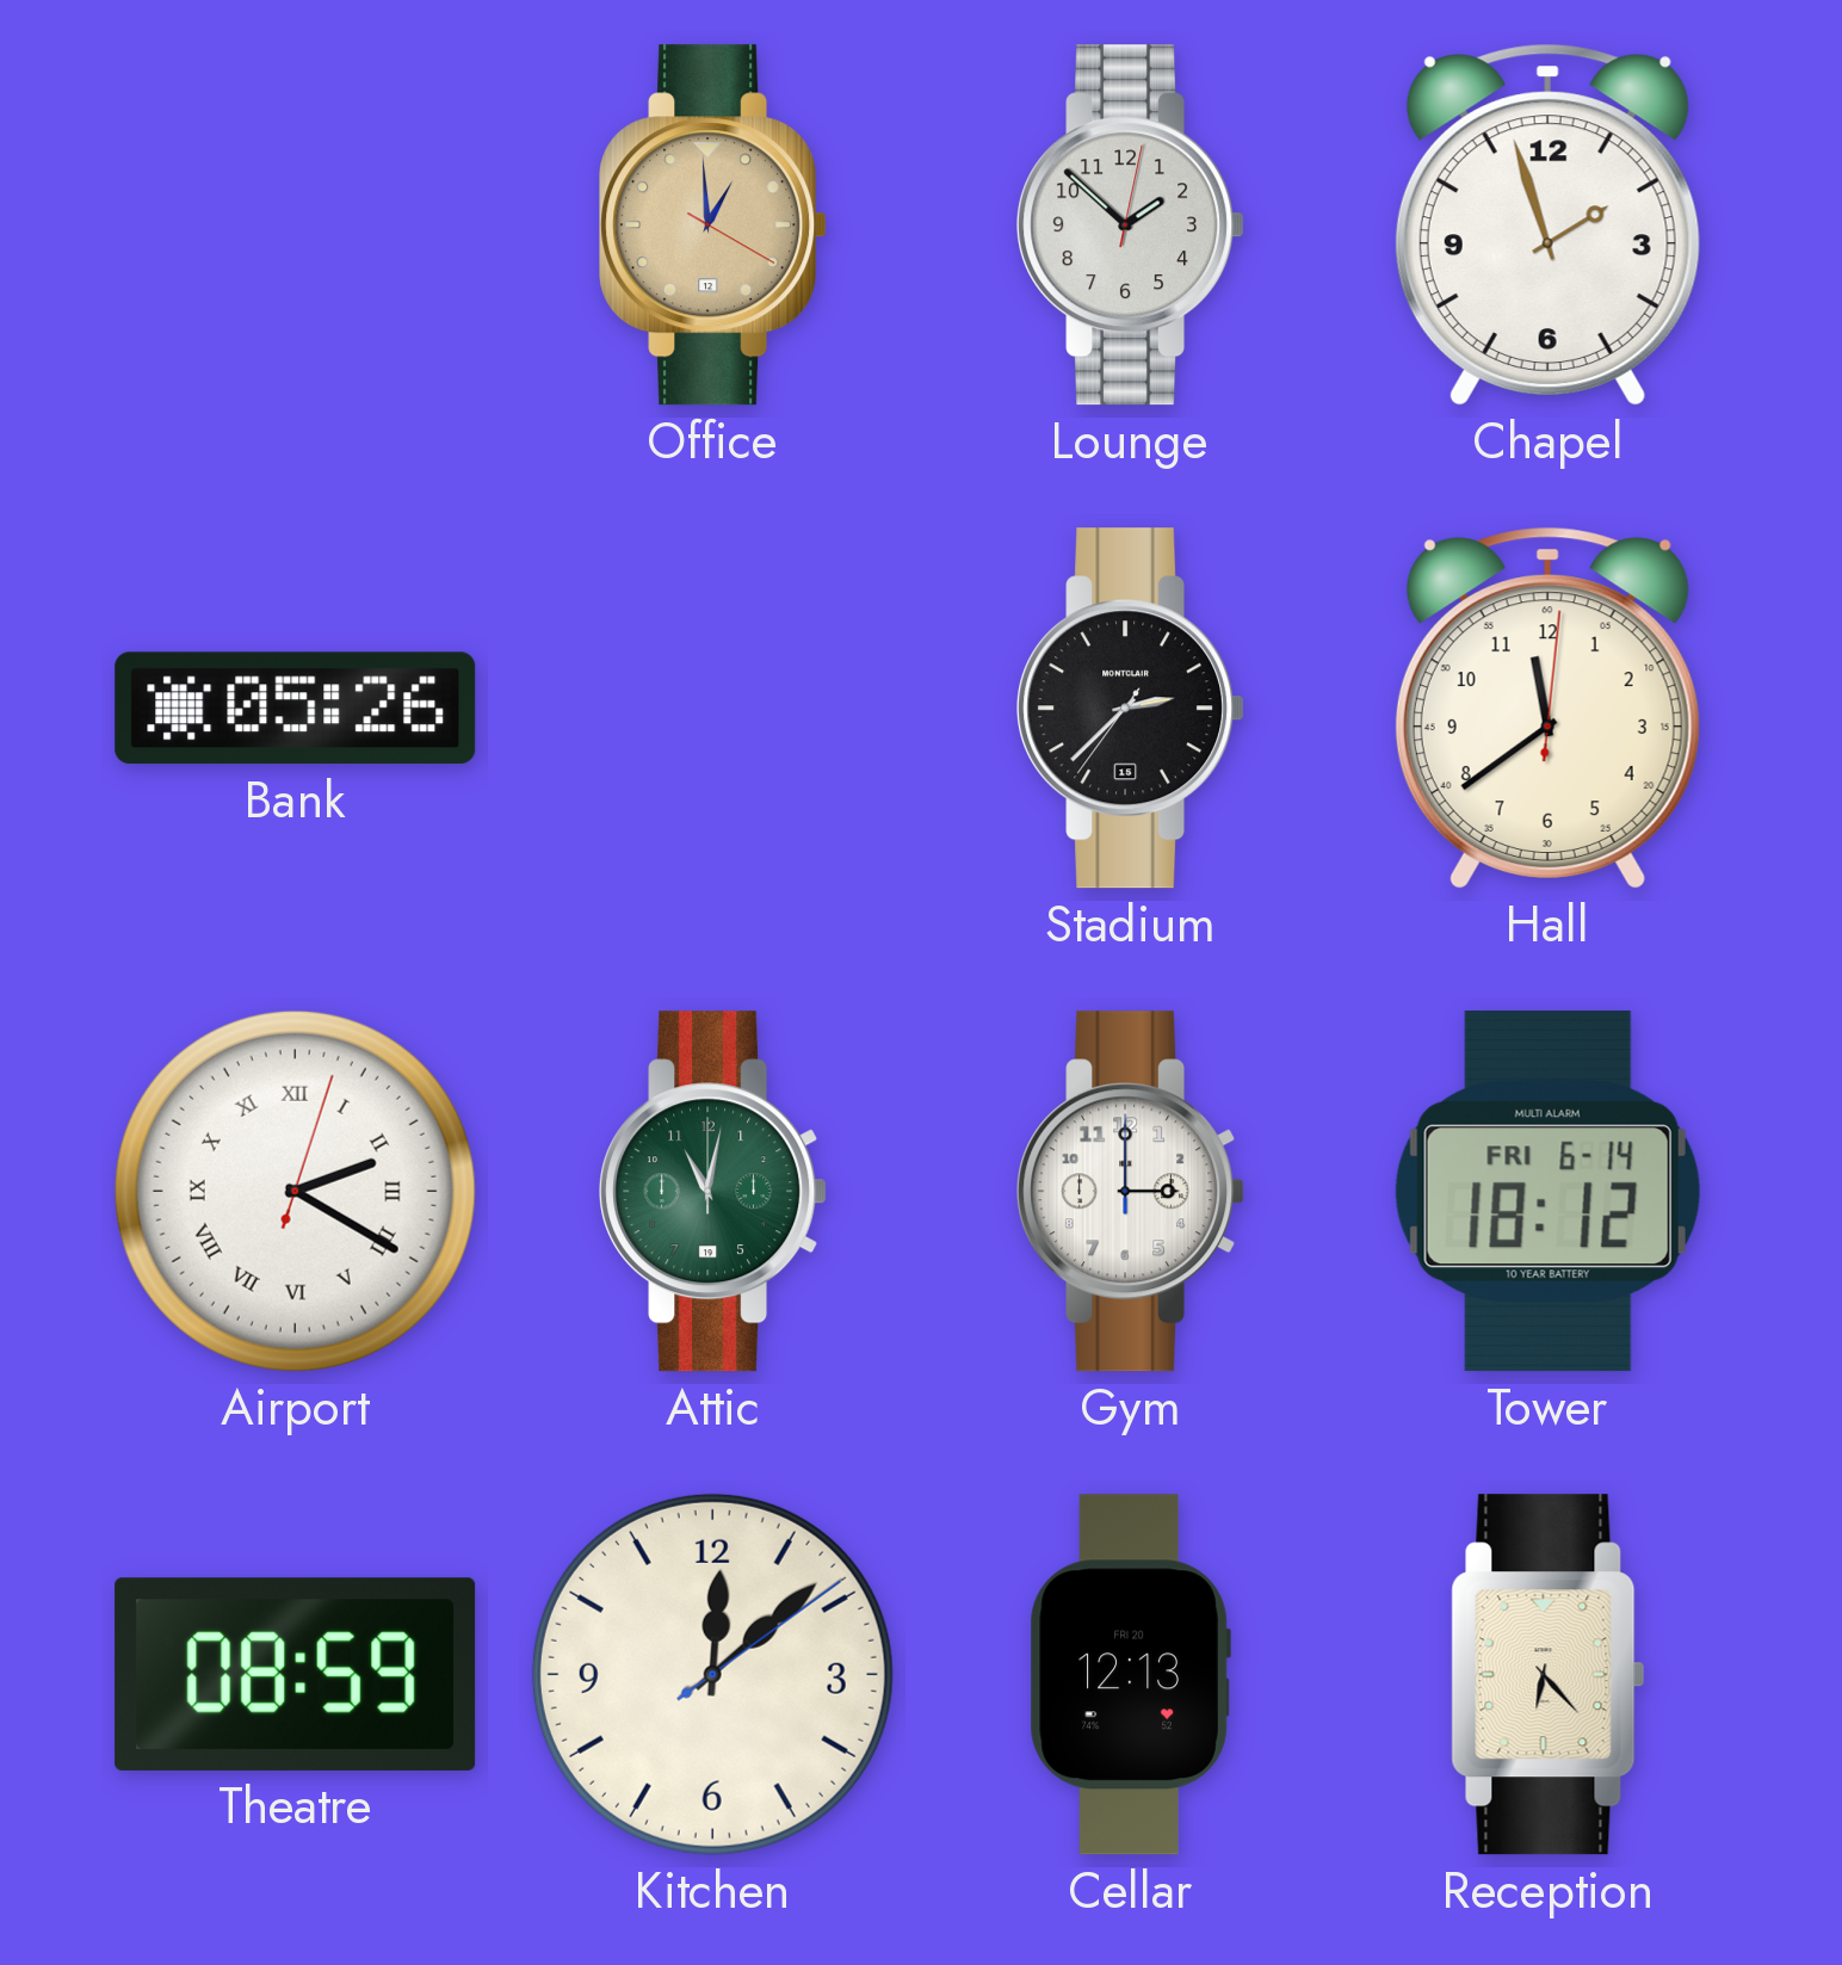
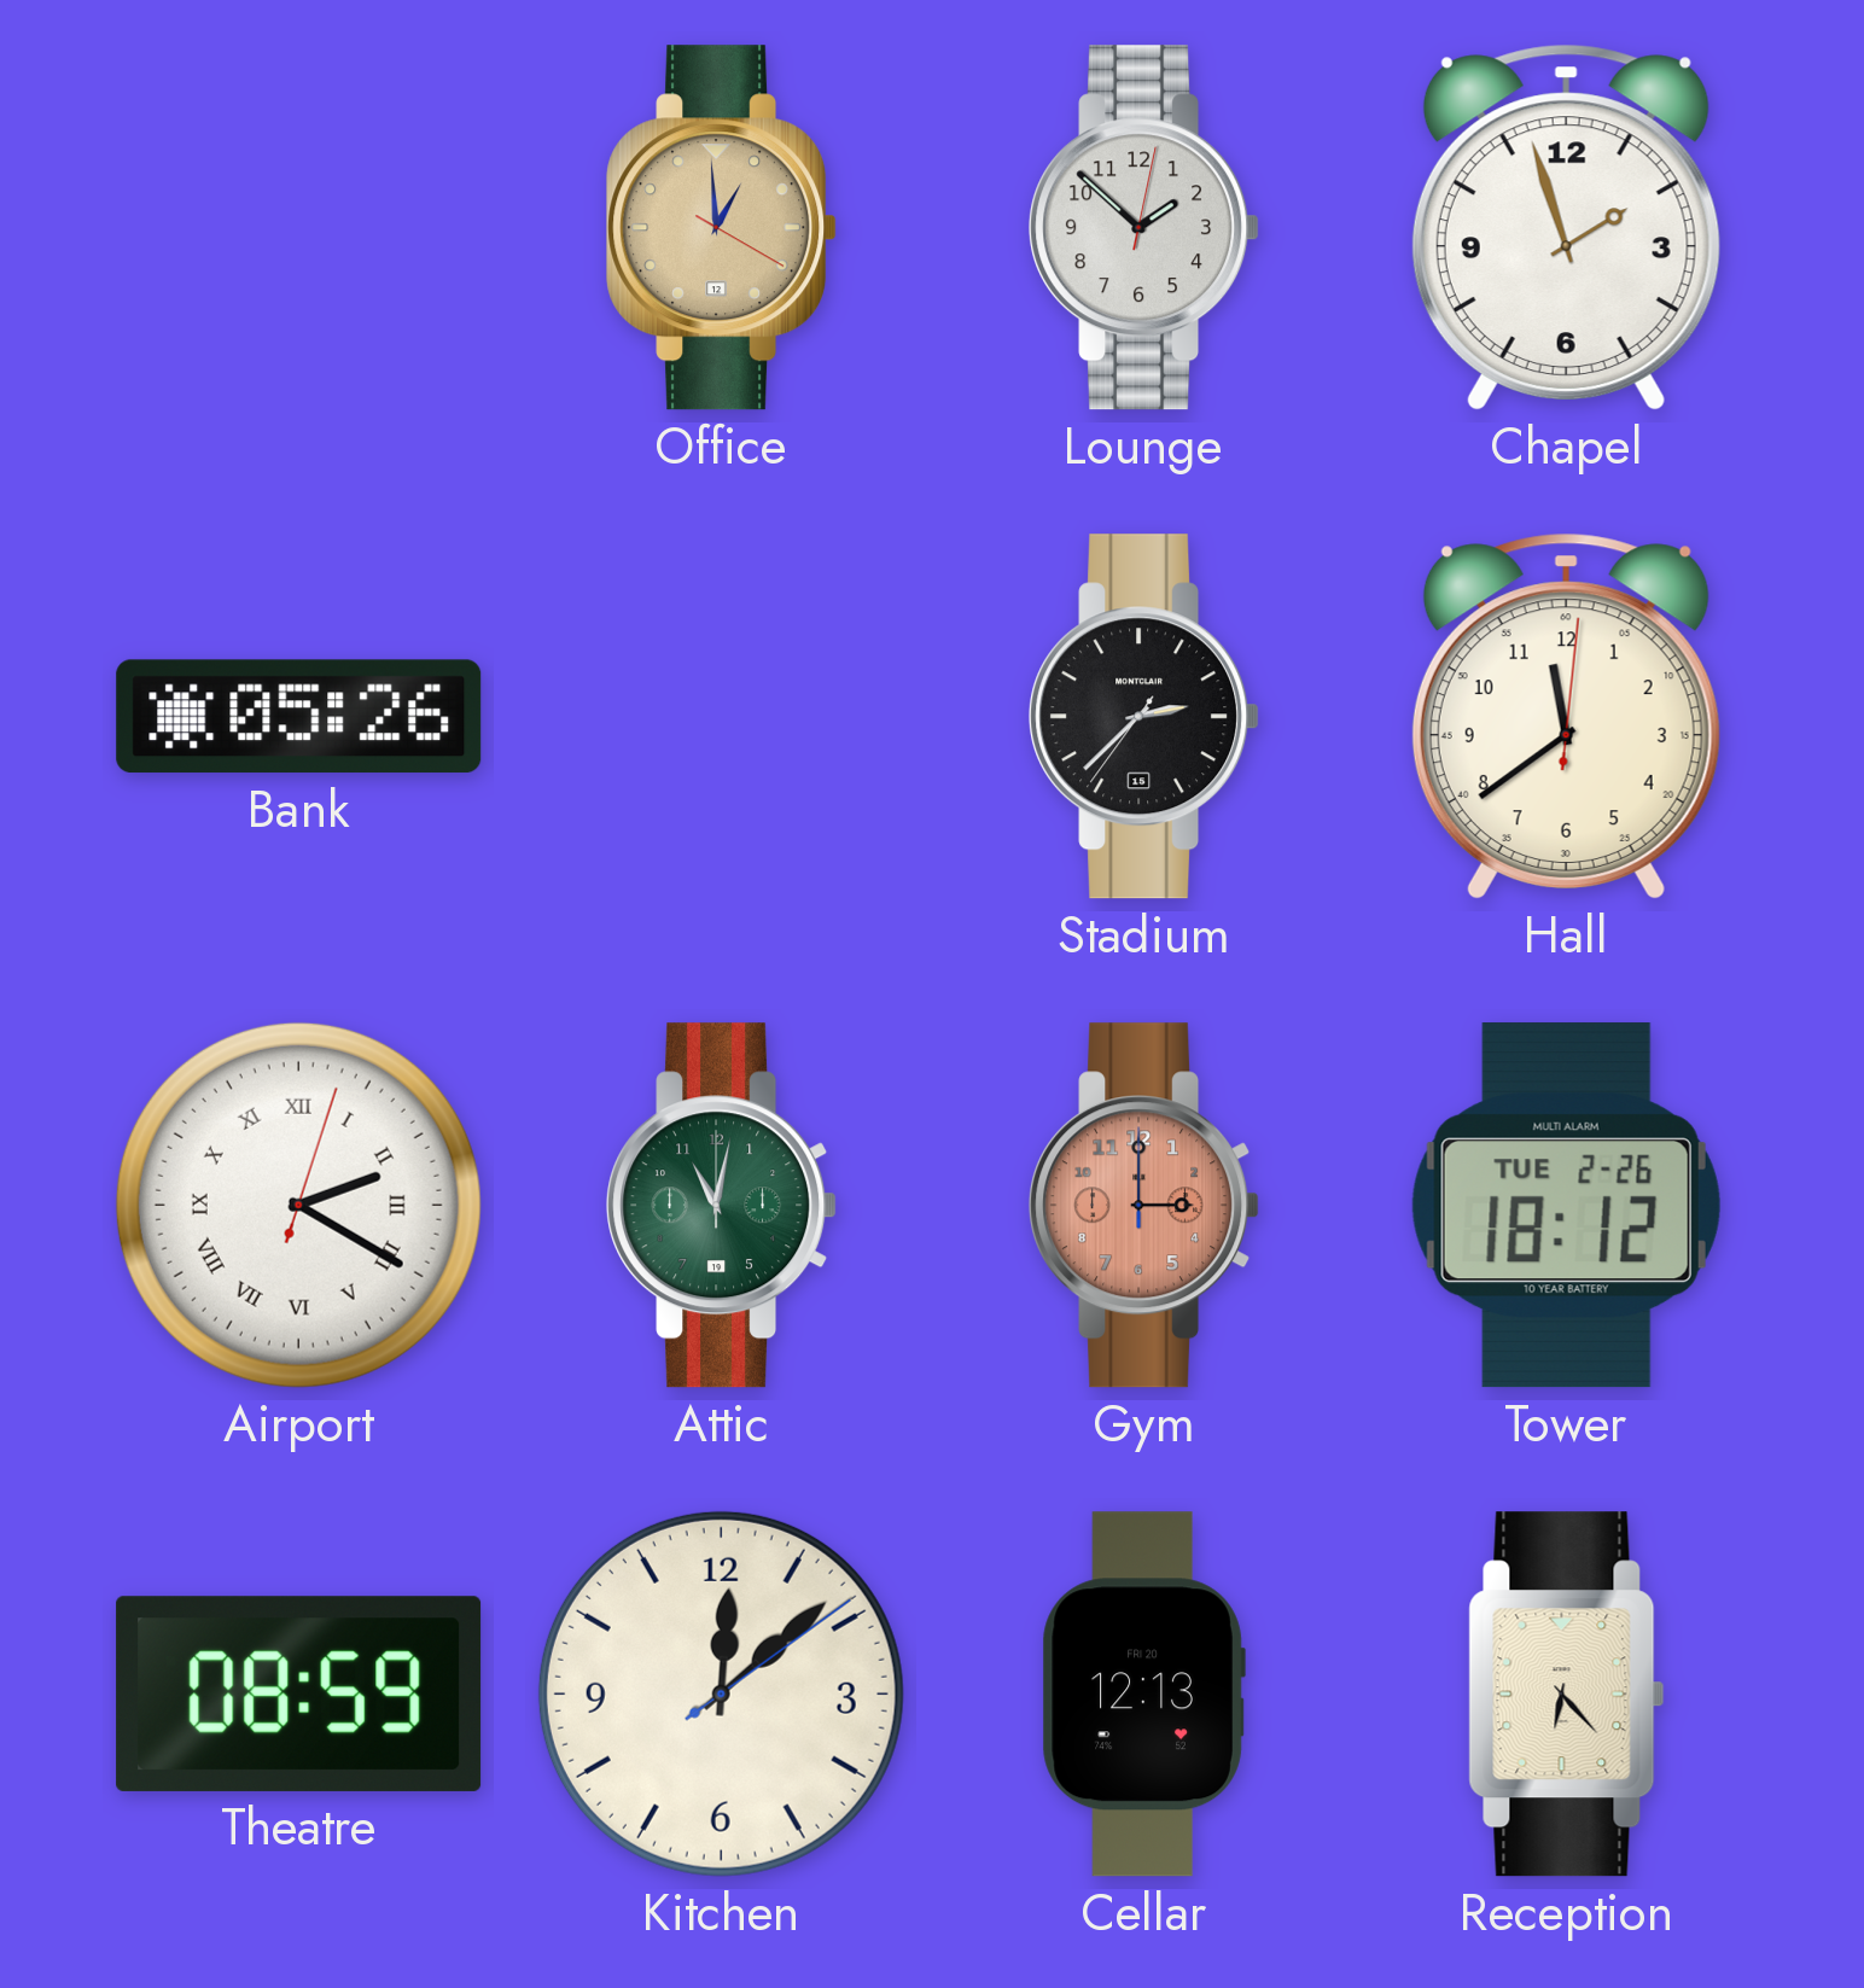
Gym dial: white -> salmon
Tower date: FRI 6-14 -> TUE 2-26
